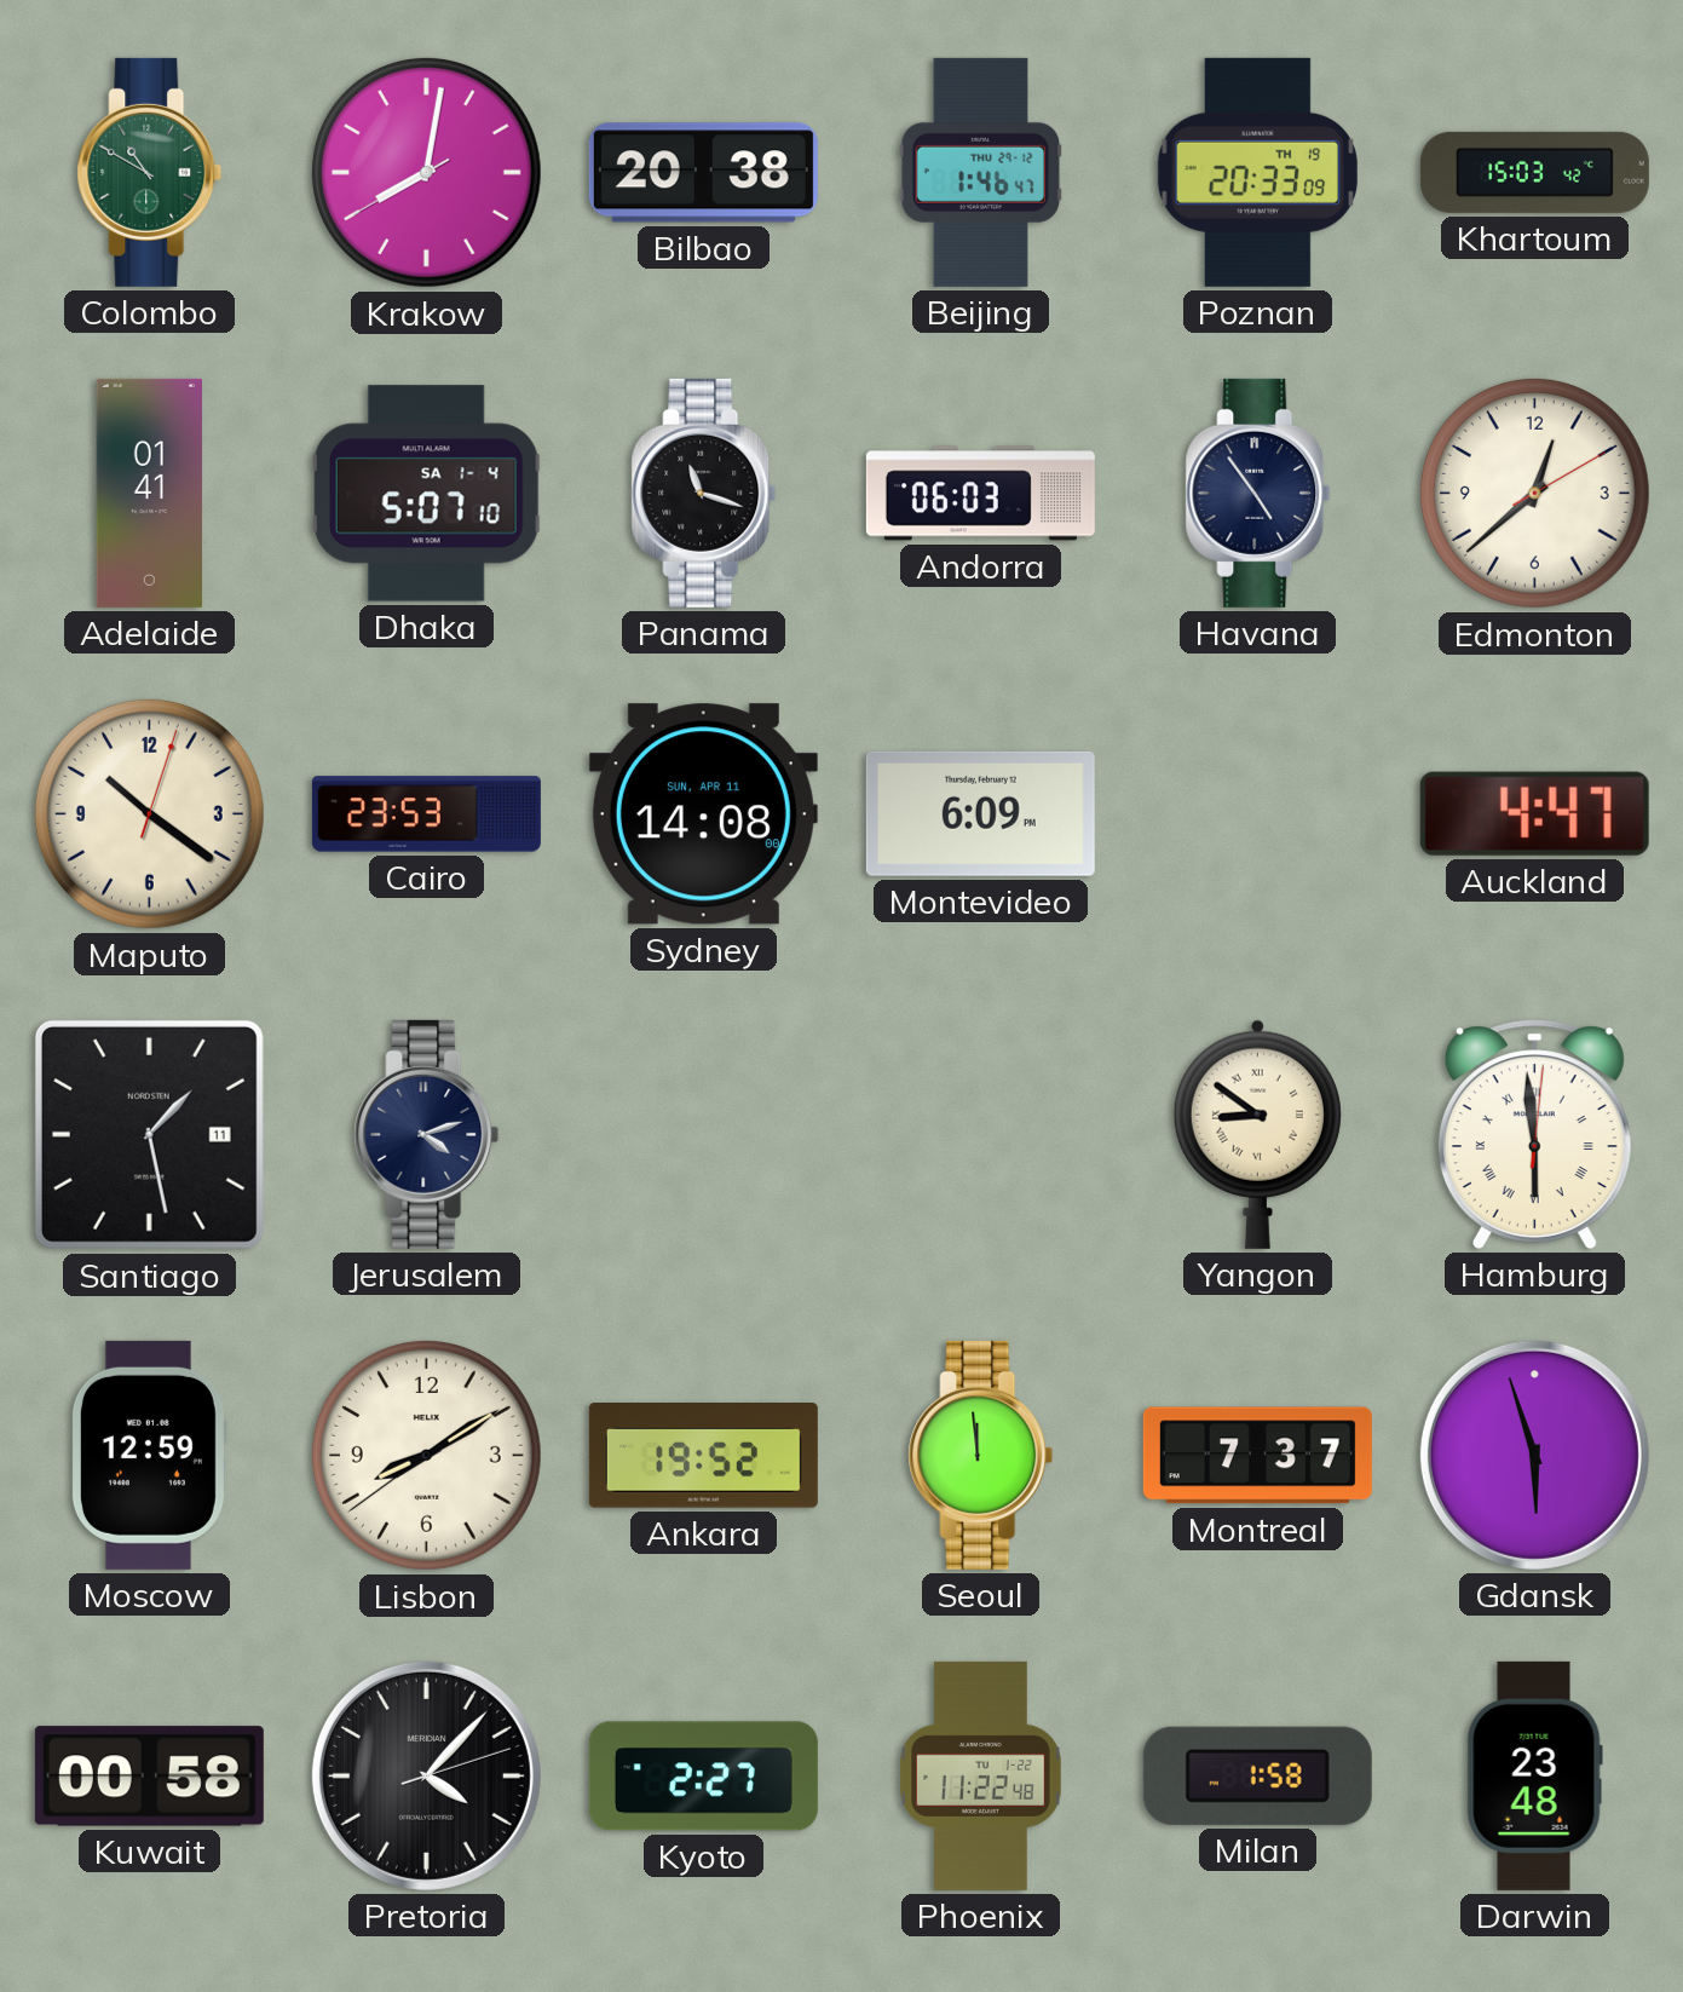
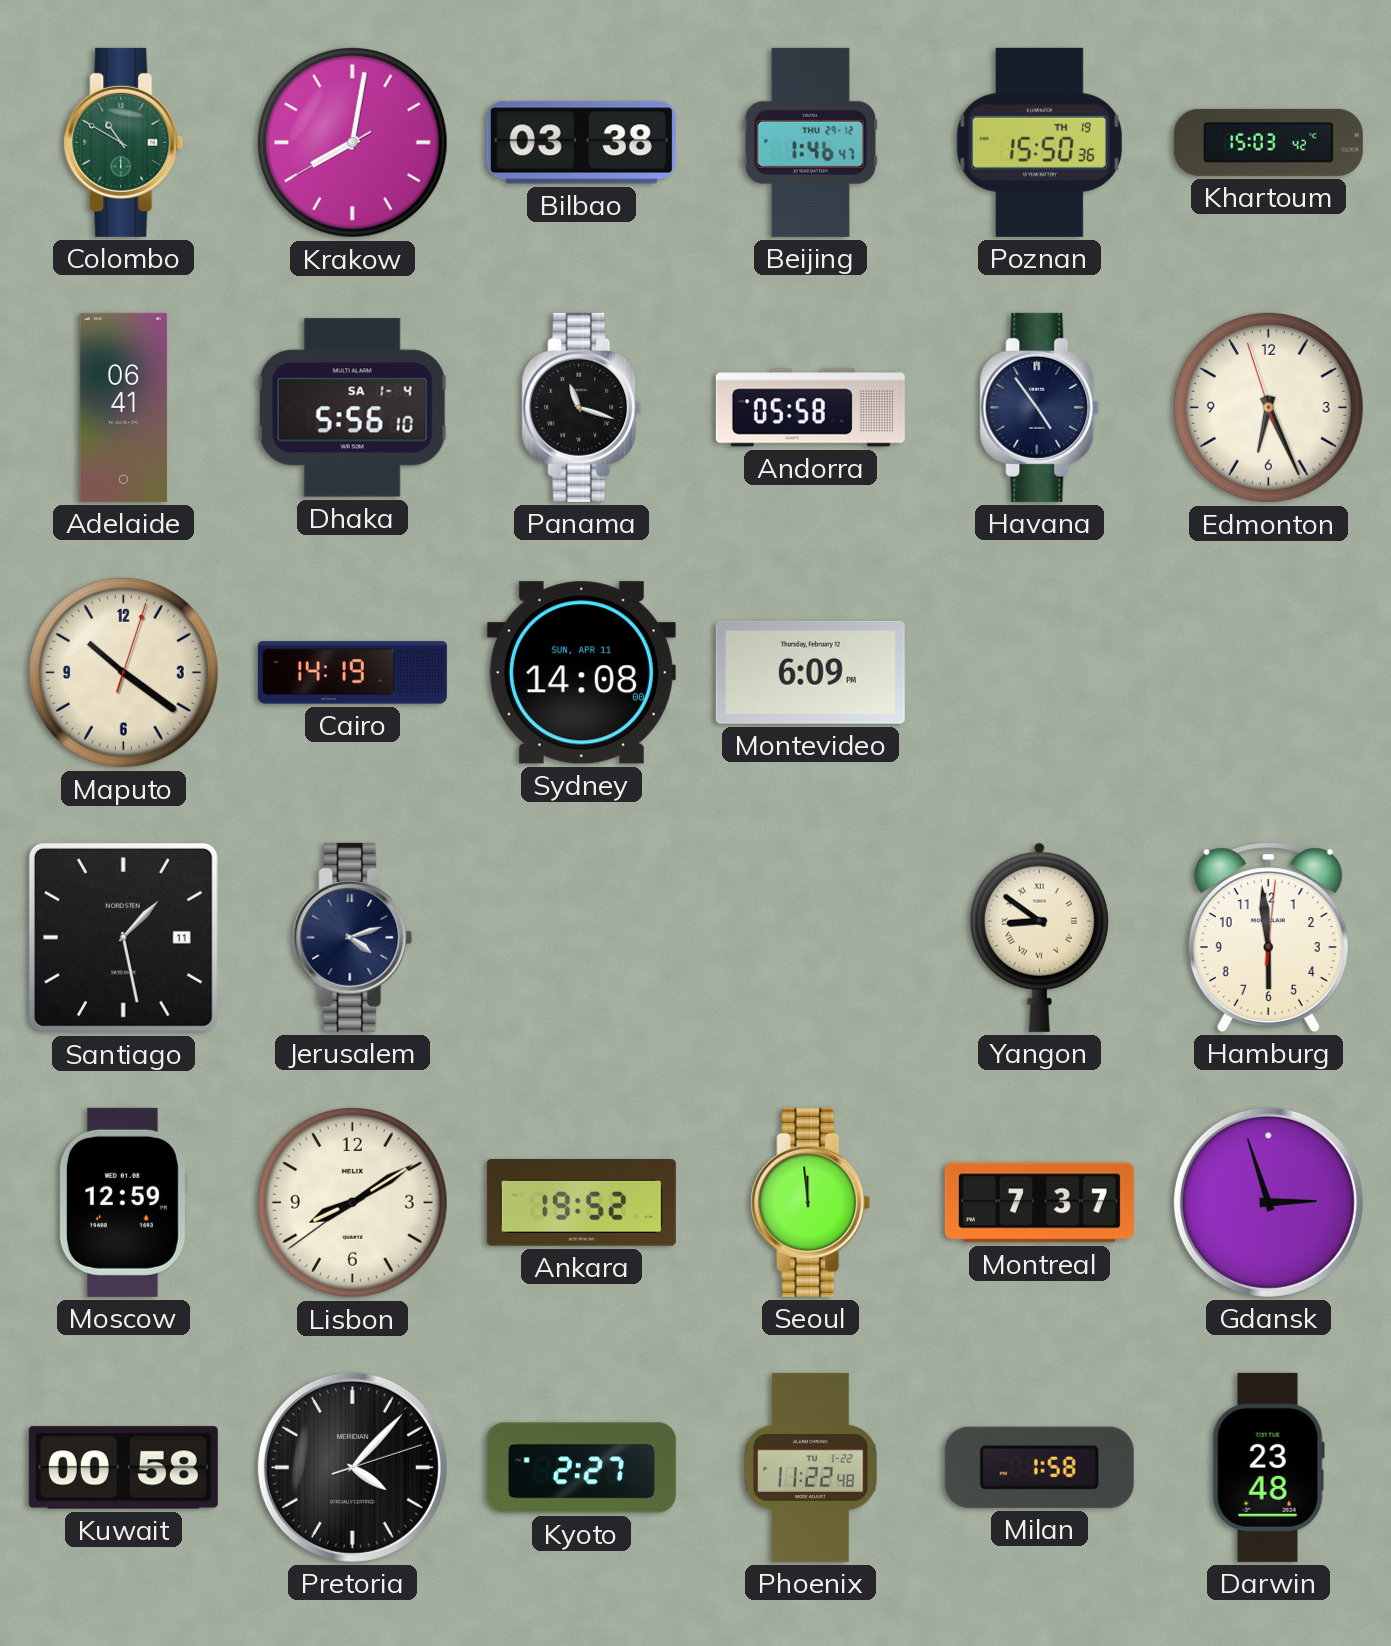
Bilbao: 20:38 -> 03:38
Poznan: 20:33 -> 15:50
Adelaide: 01:41 -> 06:41
Dhaka: 5:07 -> 5:56
Andorra: 06:03 -> 05:58
Edmonton: 12:38 -> 6:25
Cairo: 23:53 -> 14:19
Auckland: 4:47 -> none
Hamburg numerals: Roman -> Arabic
Gdansk: 5:57 -> 2:57
